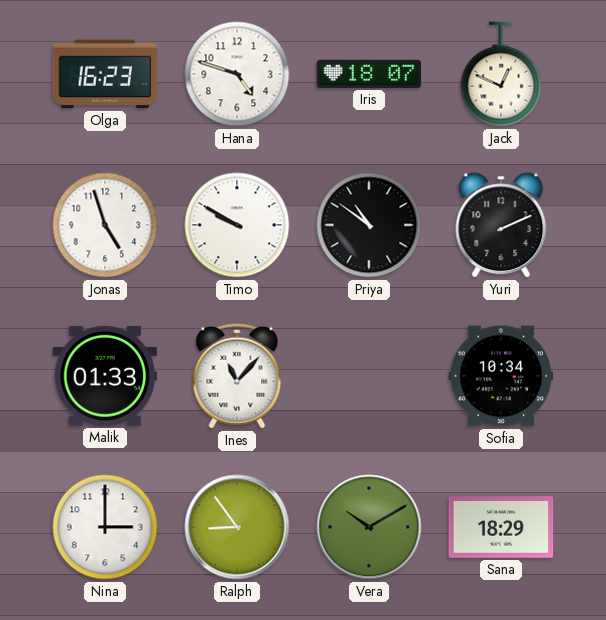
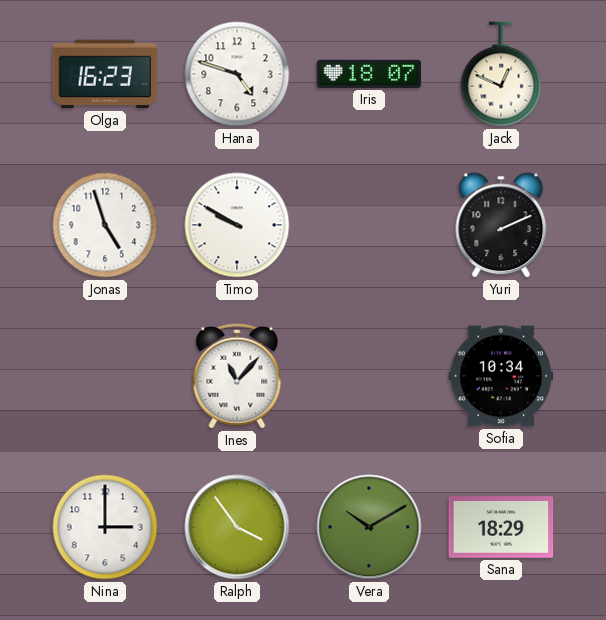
Priya: 10:51 -> none
Malik: 01:33 -> none
Ralph: 8:54 -> 3:54
